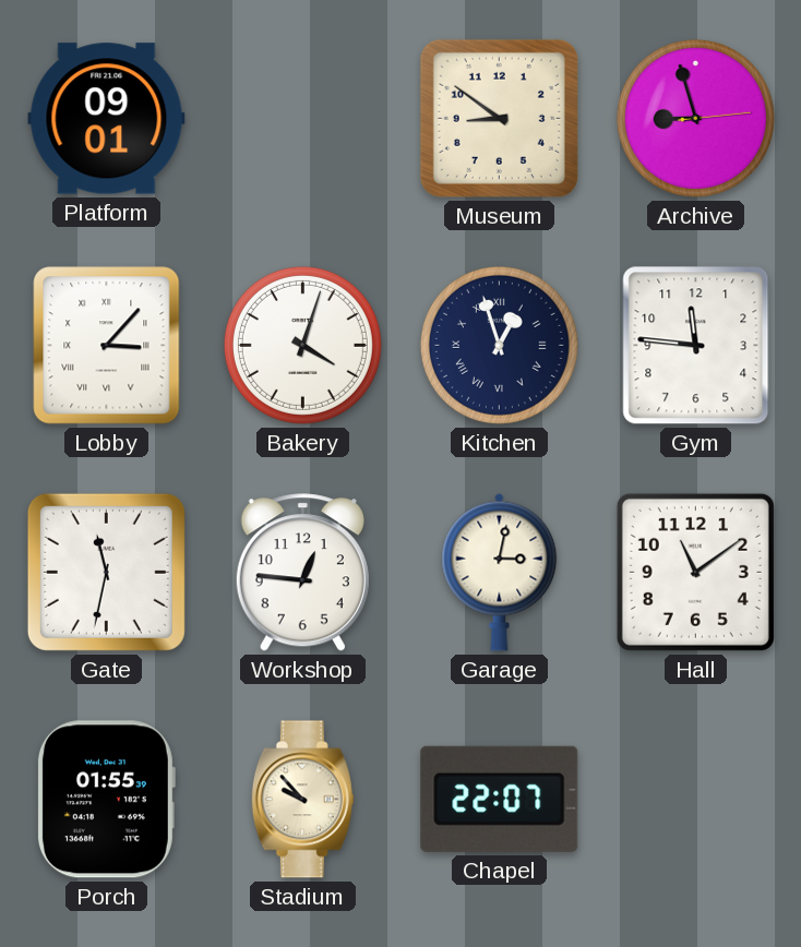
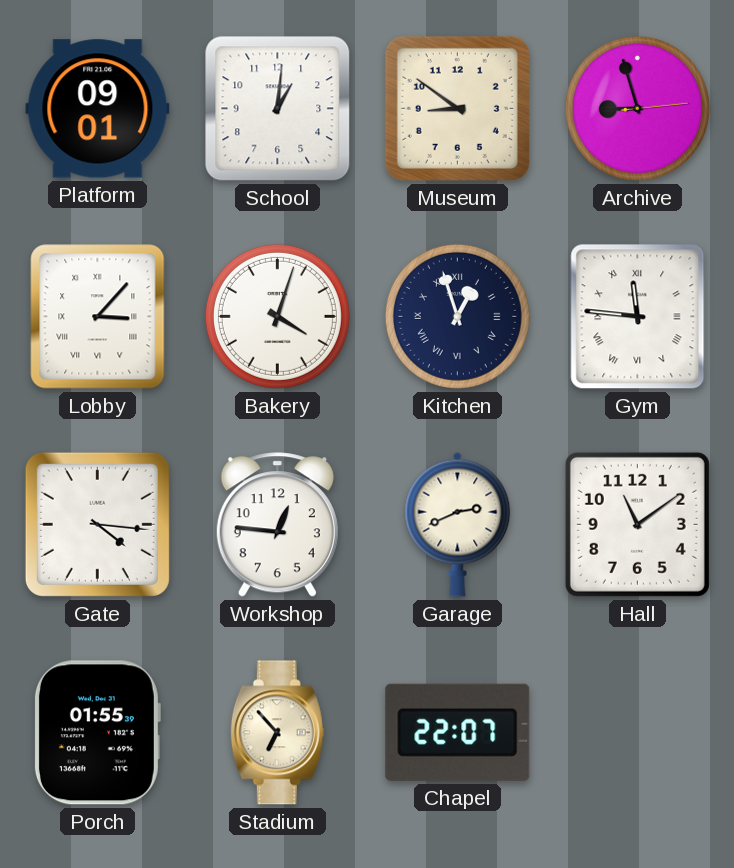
School: none -> 1:01
Gym numerals: Arabic -> Roman
Gate: 11:32 -> 4:16
Garage: 3:02 -> 2:41
Stadium: 9:53 -> 6:53
